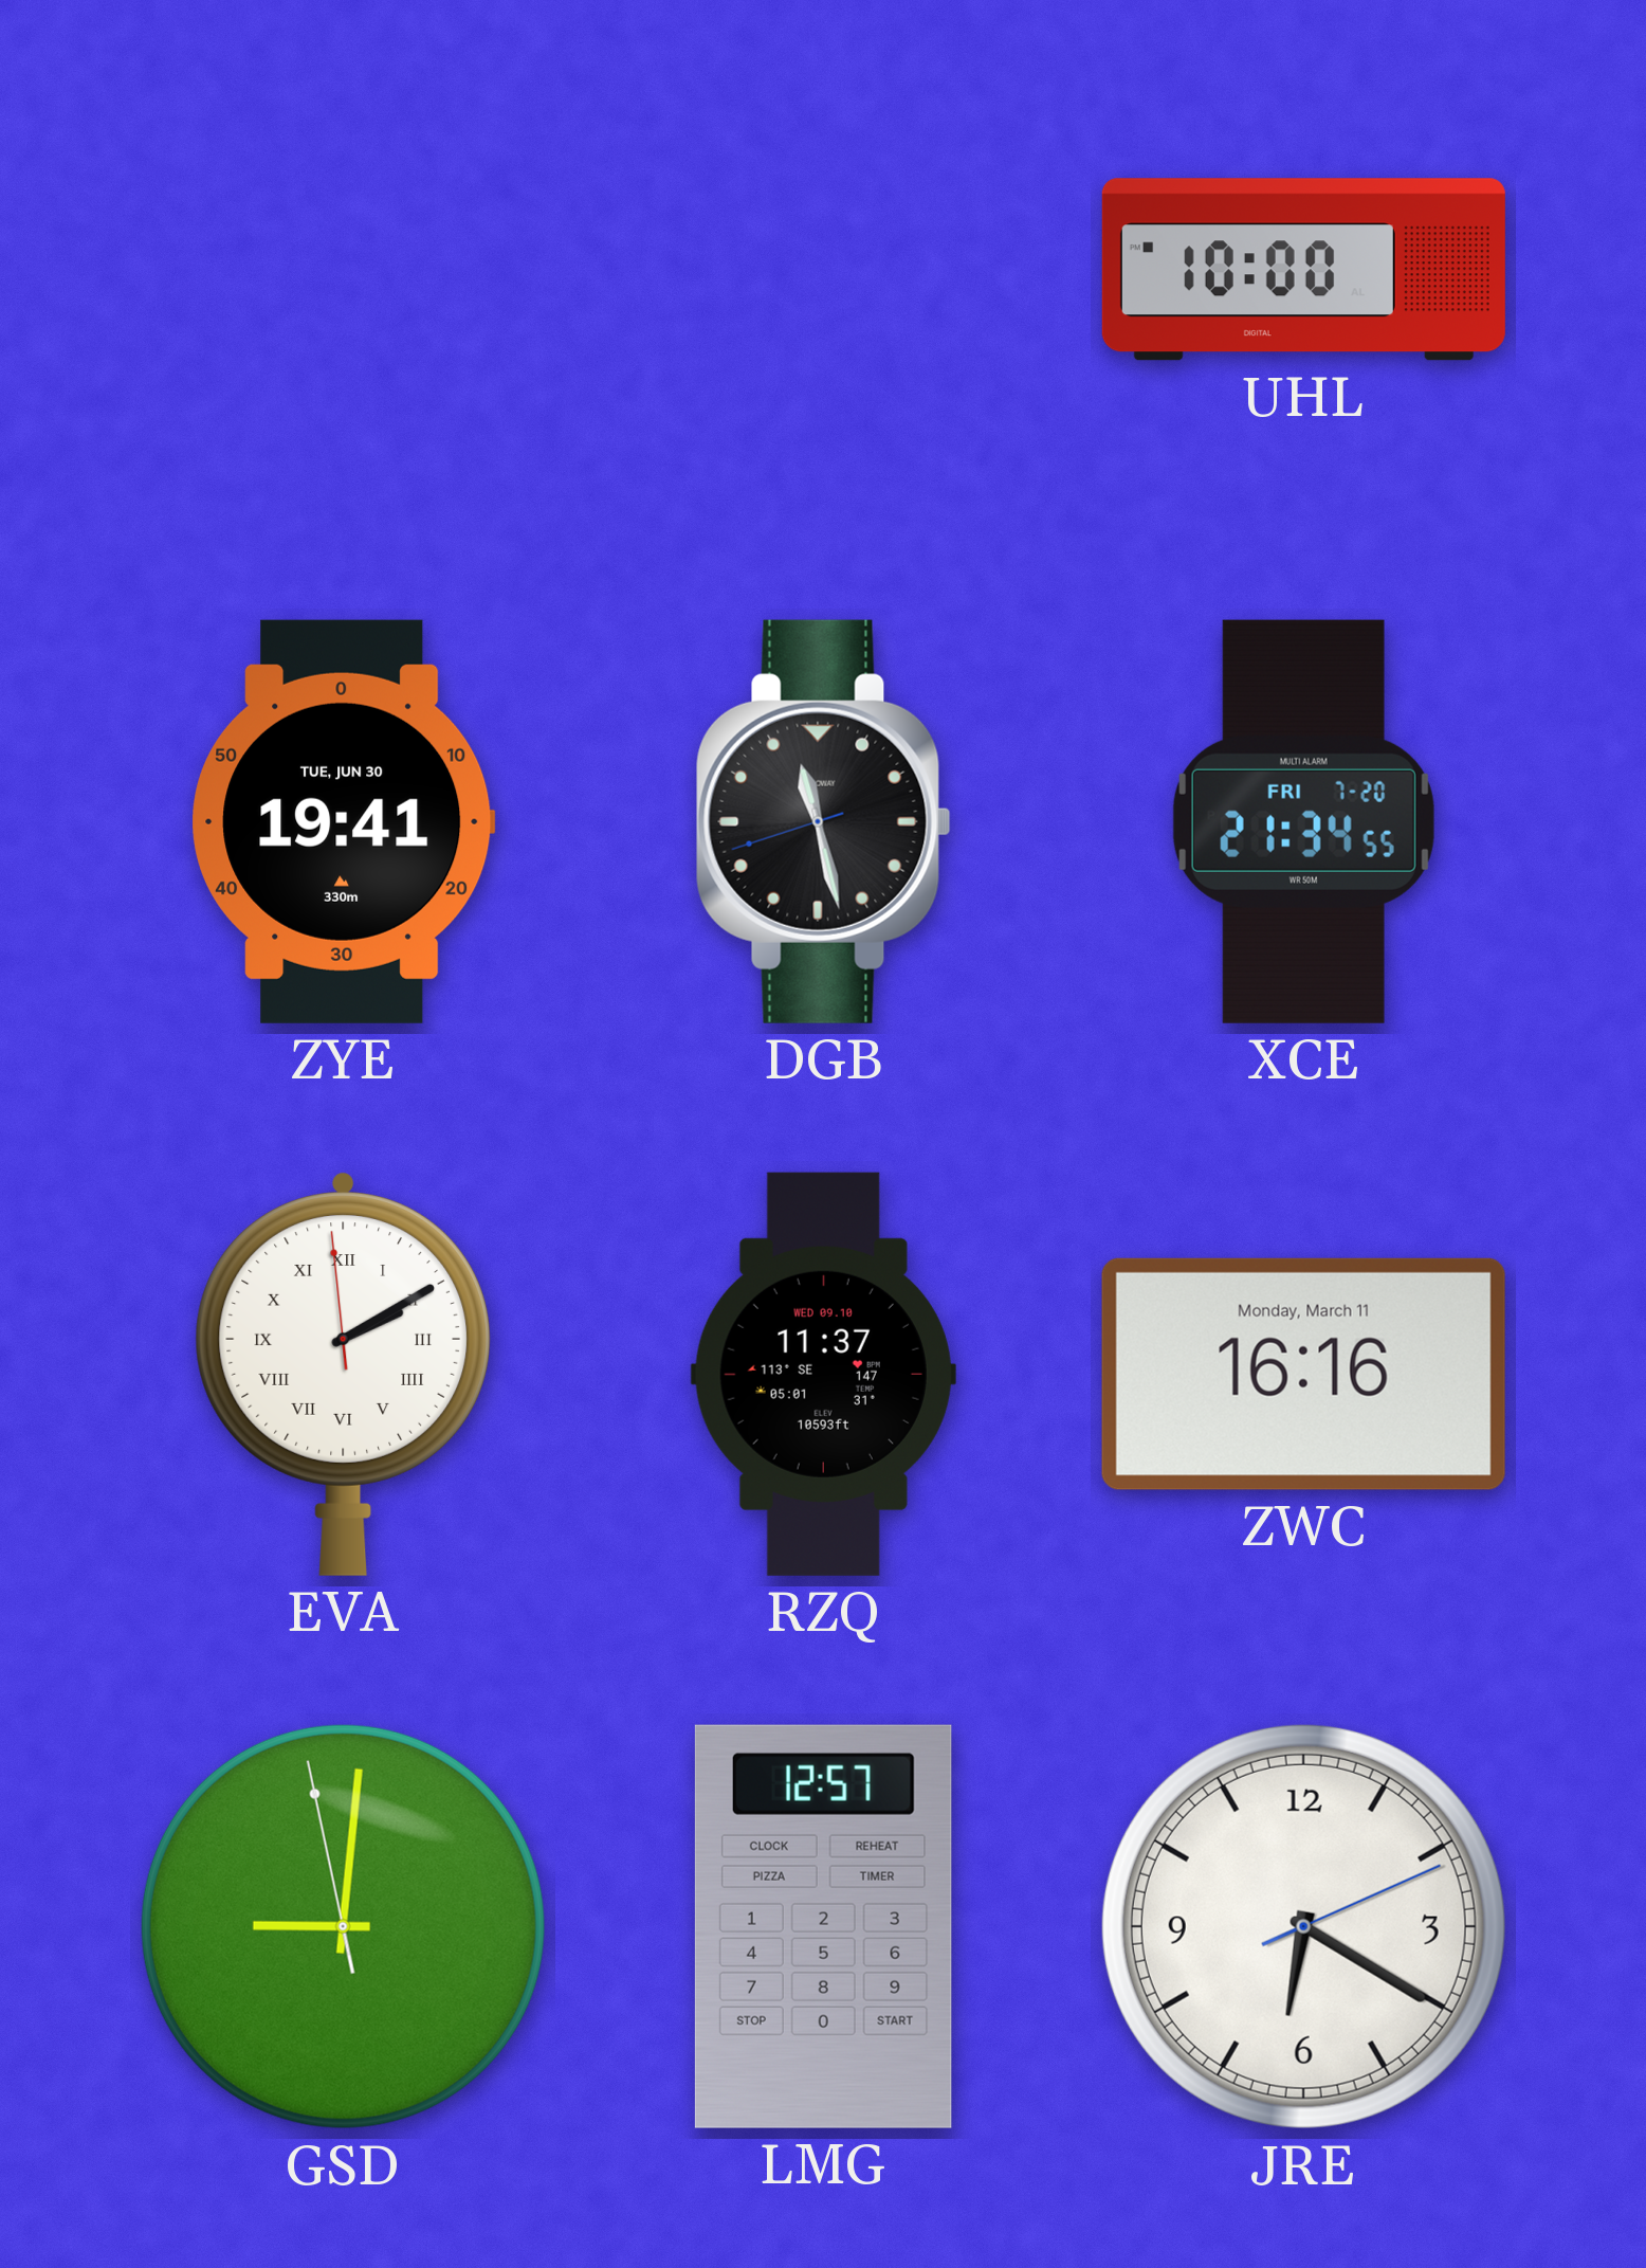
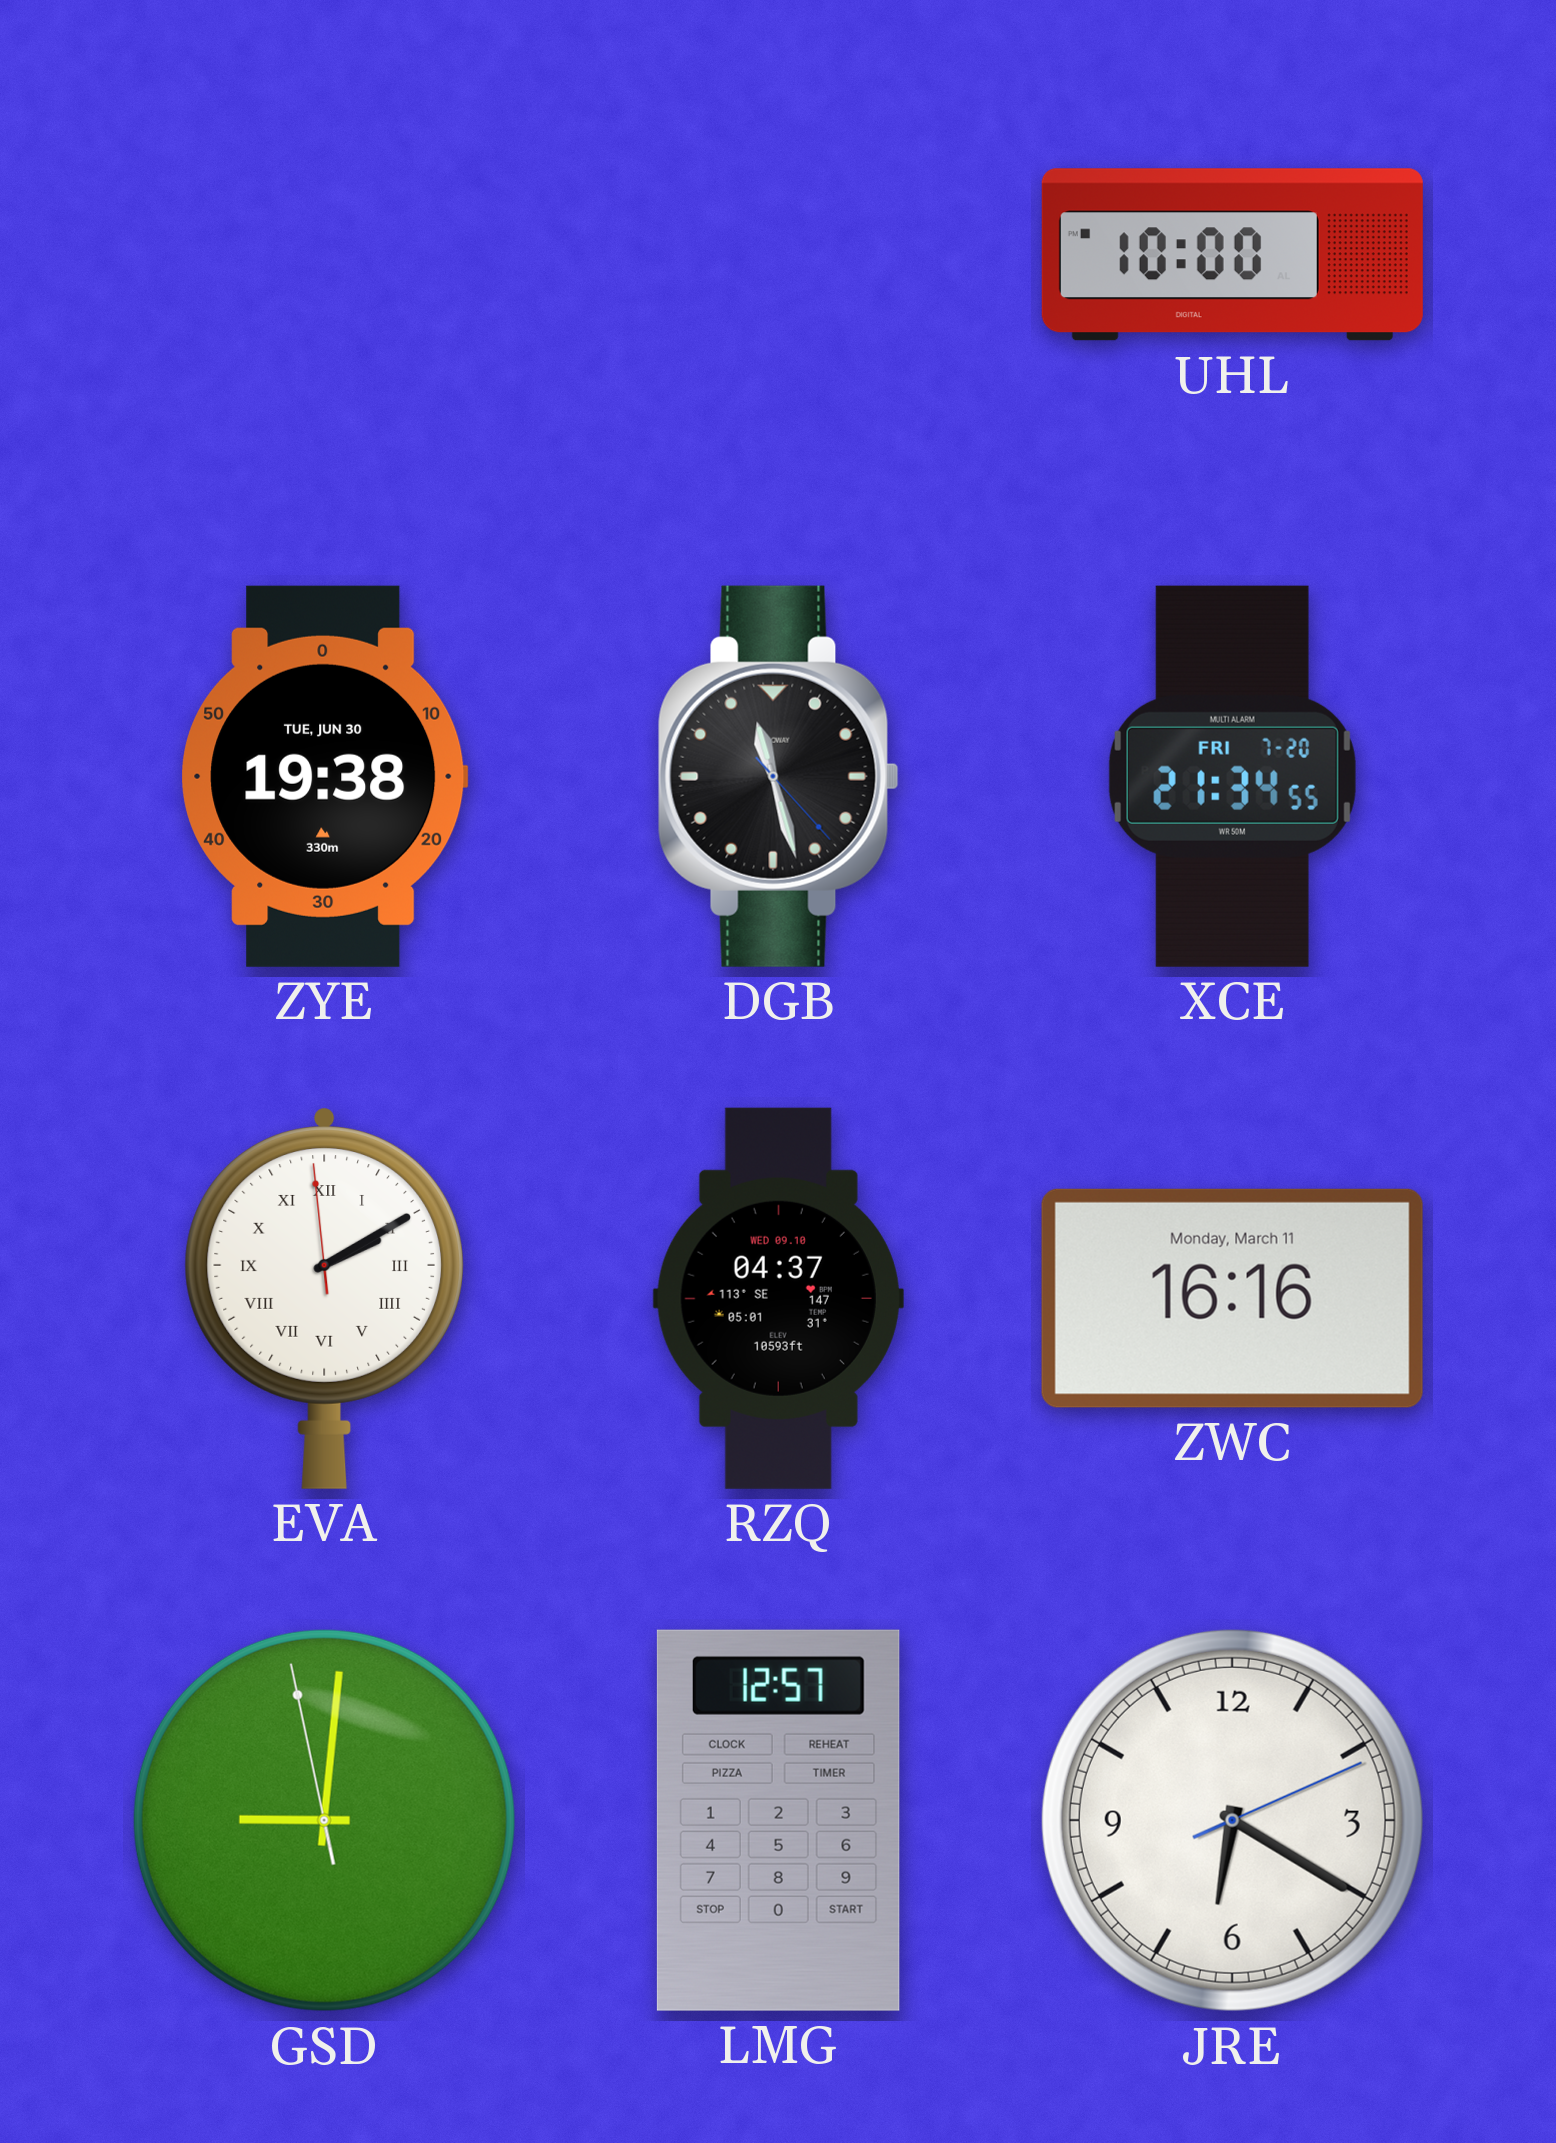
ZYE: 19:41 -> 19:38
DGB: 11:27:42 -> 11:27:23
RZQ: 11:37 -> 04:37
